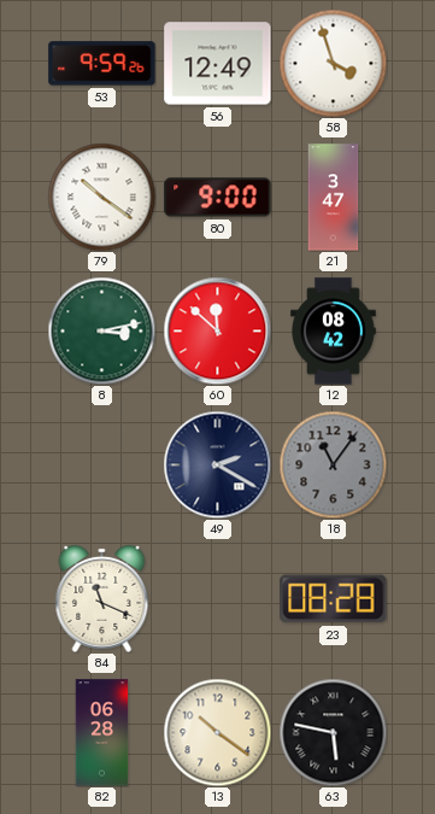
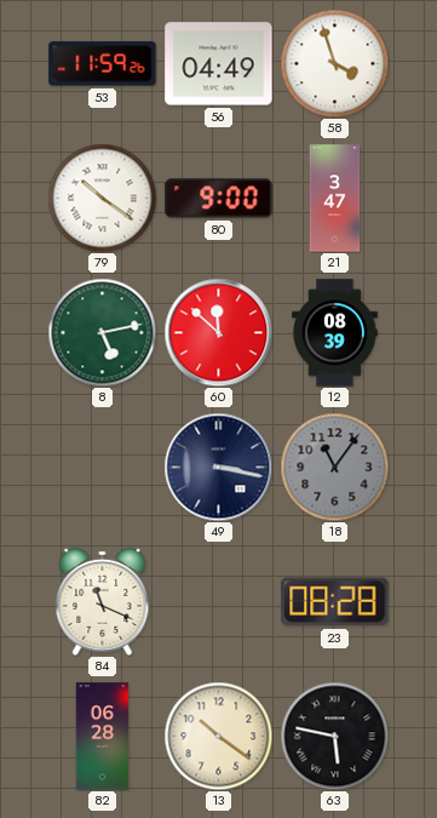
53: 9:59 -> 11:59
56: 12:49 -> 04:49
8: 3:13 -> 5:13
12: 08:42 -> 08:39
49: 2:20 -> 3:17
